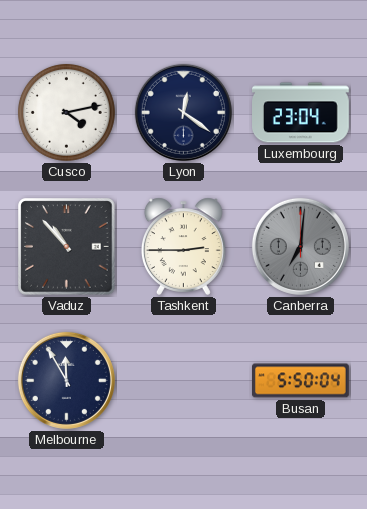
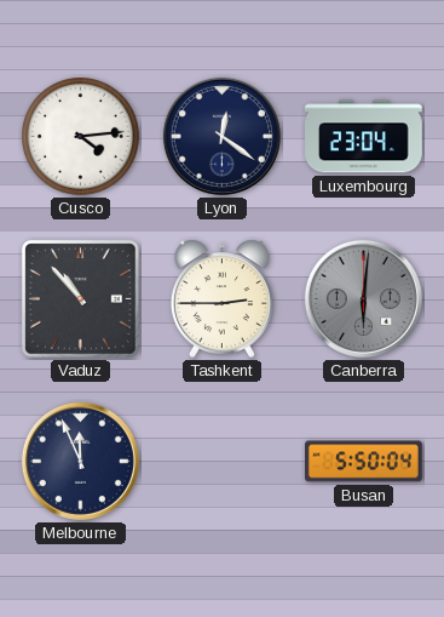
Cusco: 4:13 -> 4:14
Canberra: 7:01 -> 6:01
Melbourne: 11:55 -> 11:56
